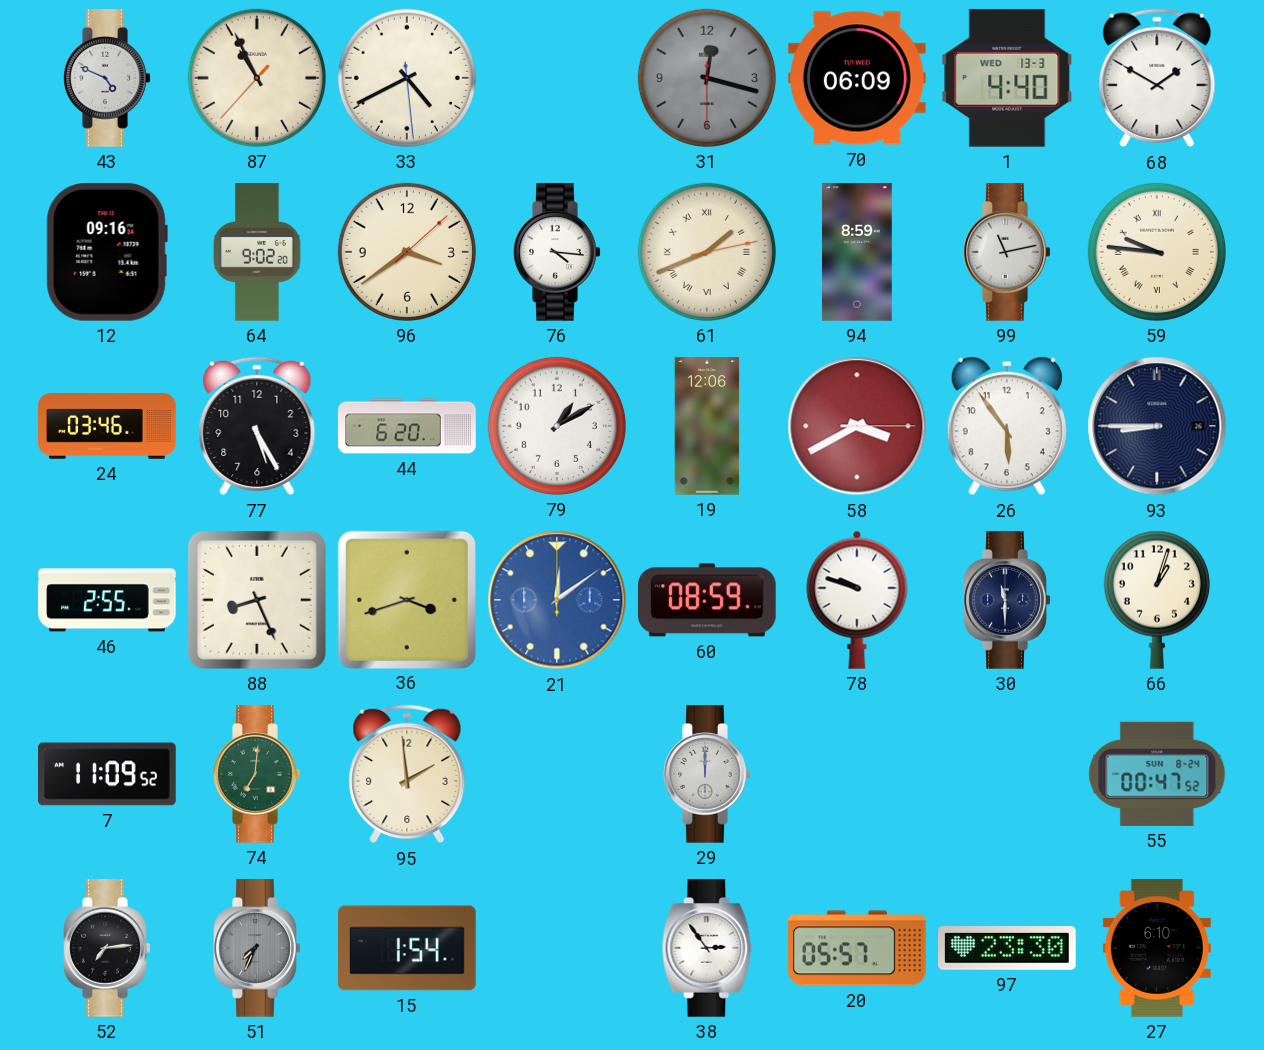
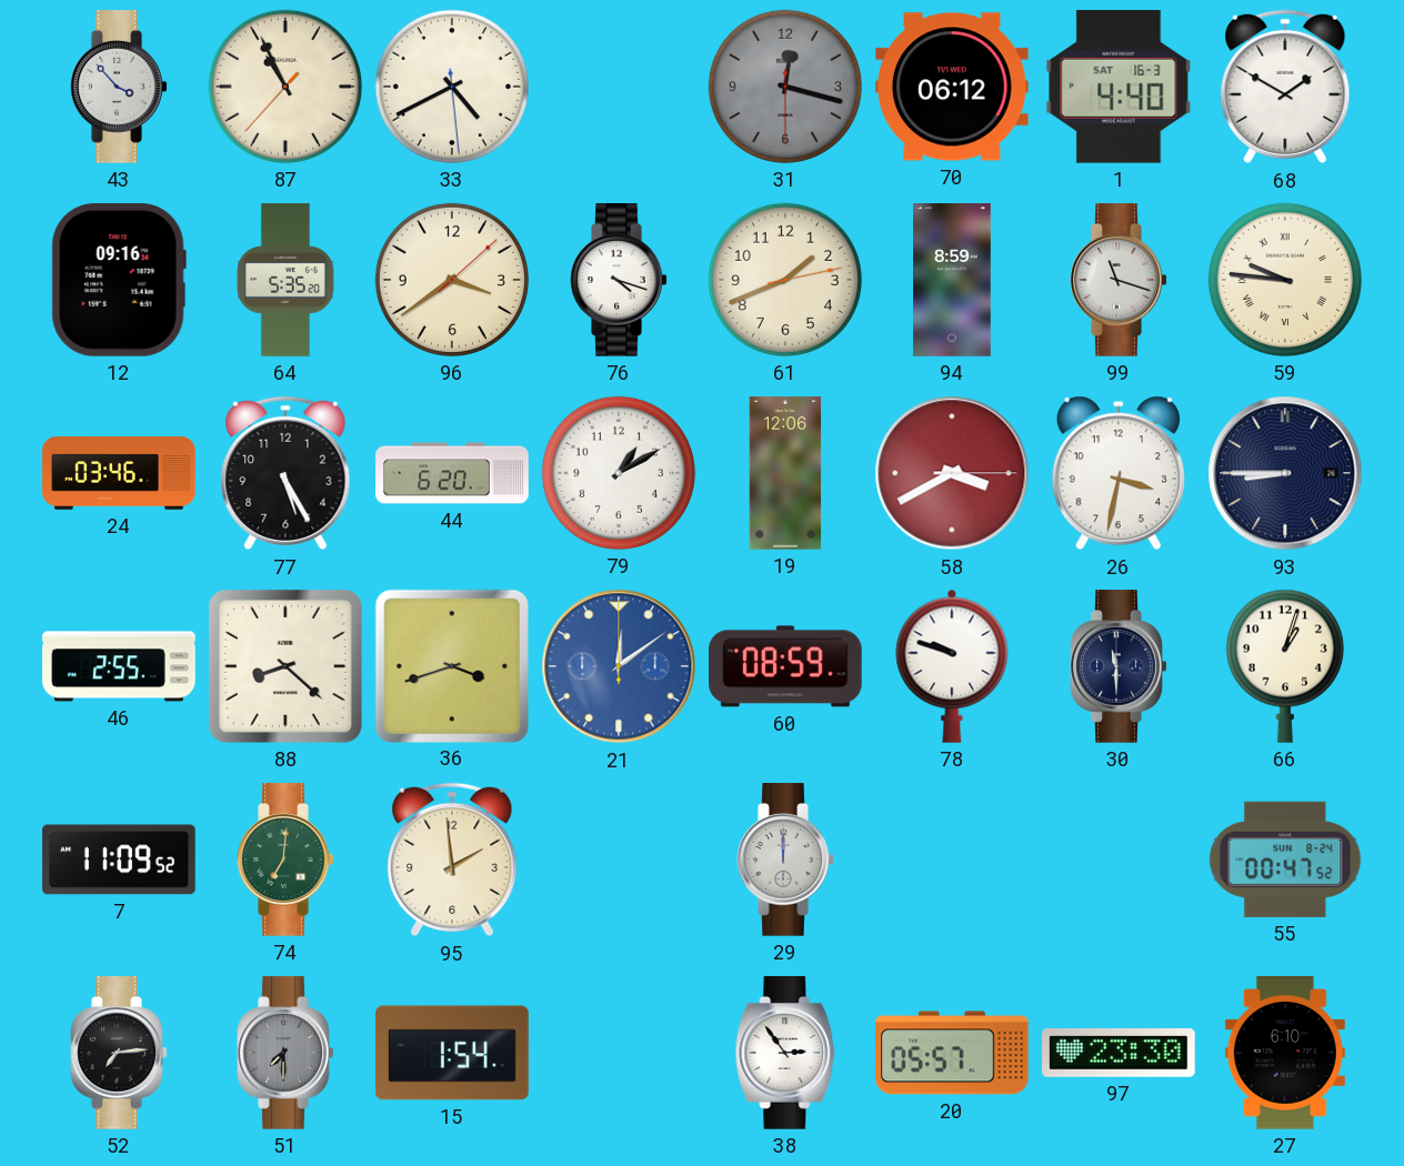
43: 4:49 -> 3:53
70: 06:09 -> 06:12
1 date: WED 13-3 -> SAT 16-3
64: 9:02 -> 5:35
76: 4:16 -> 4:18
61 numerals: Roman -> Arabic
99: 11:13 -> 11:18
26: 5:54 -> 3:32
88: 8:26 -> 8:22
51: 7:34 -> 7:30
